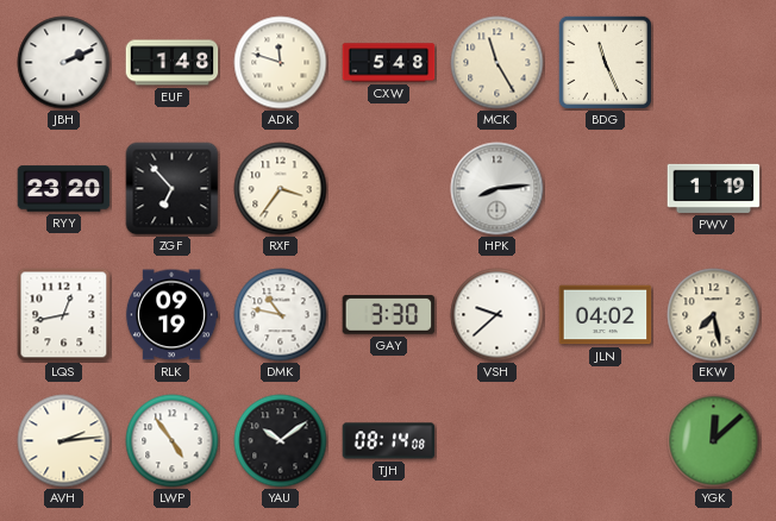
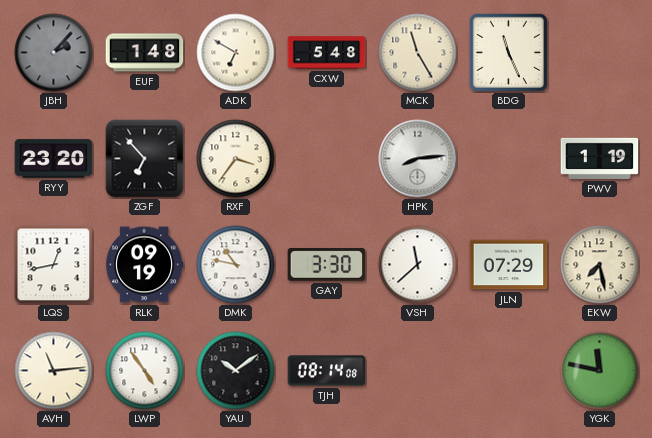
JBH: 2:11 -> 2:07
JBH dial: white -> grey
ADK: 11:48 -> 6:50
VSH: 9:38 -> 11:38
JLN: 04:02 -> 07:29
AVH: 2:14 -> 11:14
YGK: 12:08 -> 11:47
